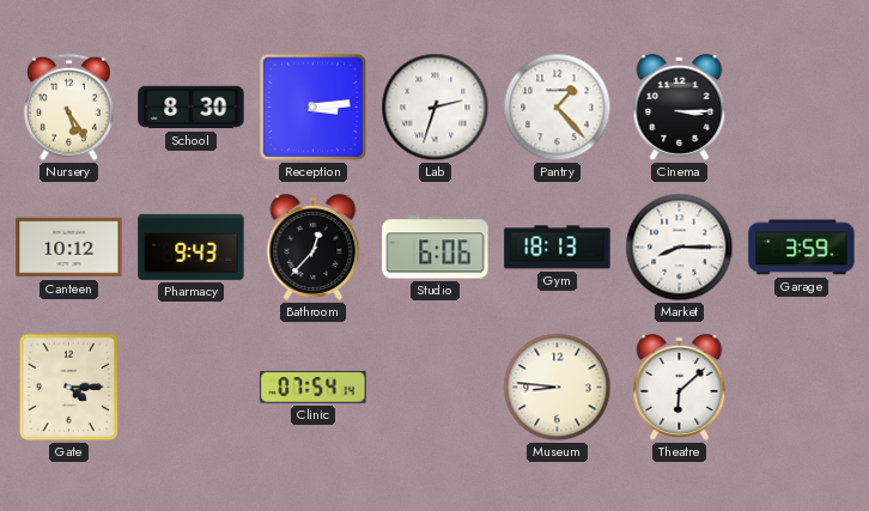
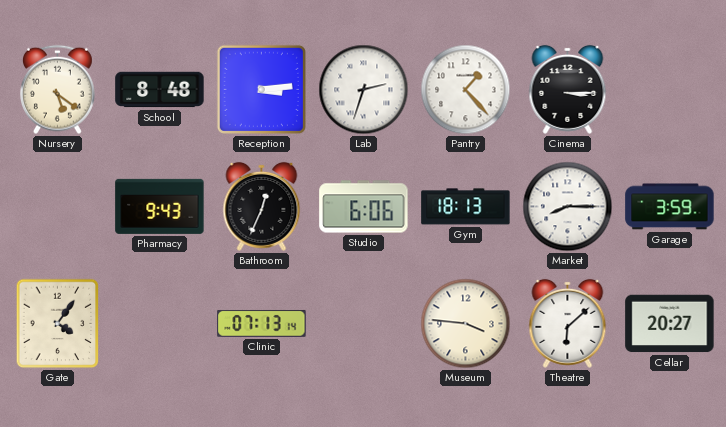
Nursery: 5:24 -> 5:21
School: 8:30 -> 8:48
Canteen: 10:12 -> none
Bathroom: 12:37 -> 12:34
Gate: 4:15 -> 4:06
Clinic: 07:54 -> 07:13
Museum: 8:46 -> 3:46
Cellar: none -> 20:27
